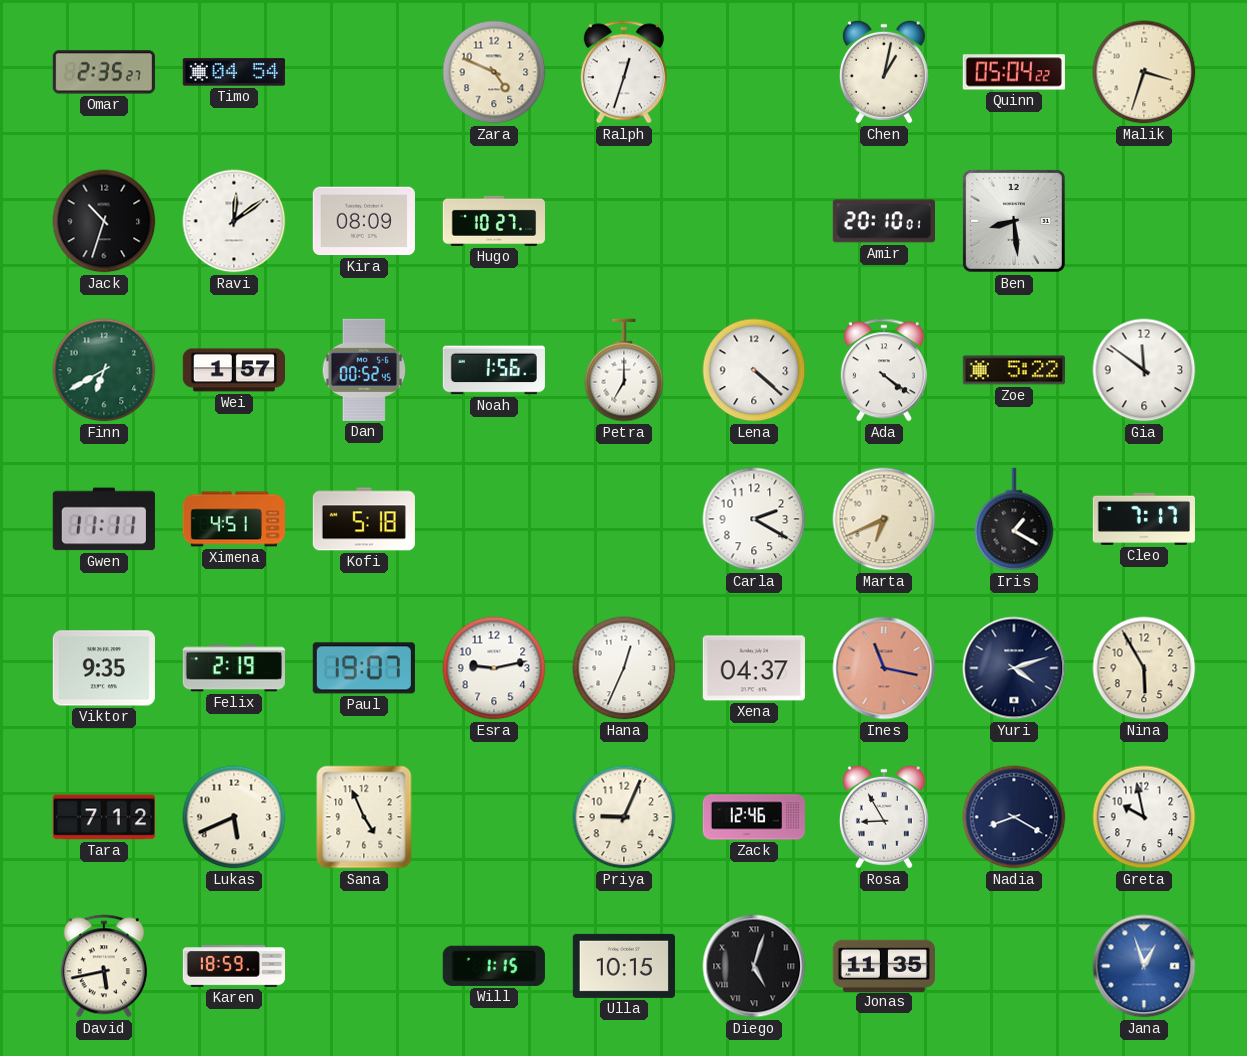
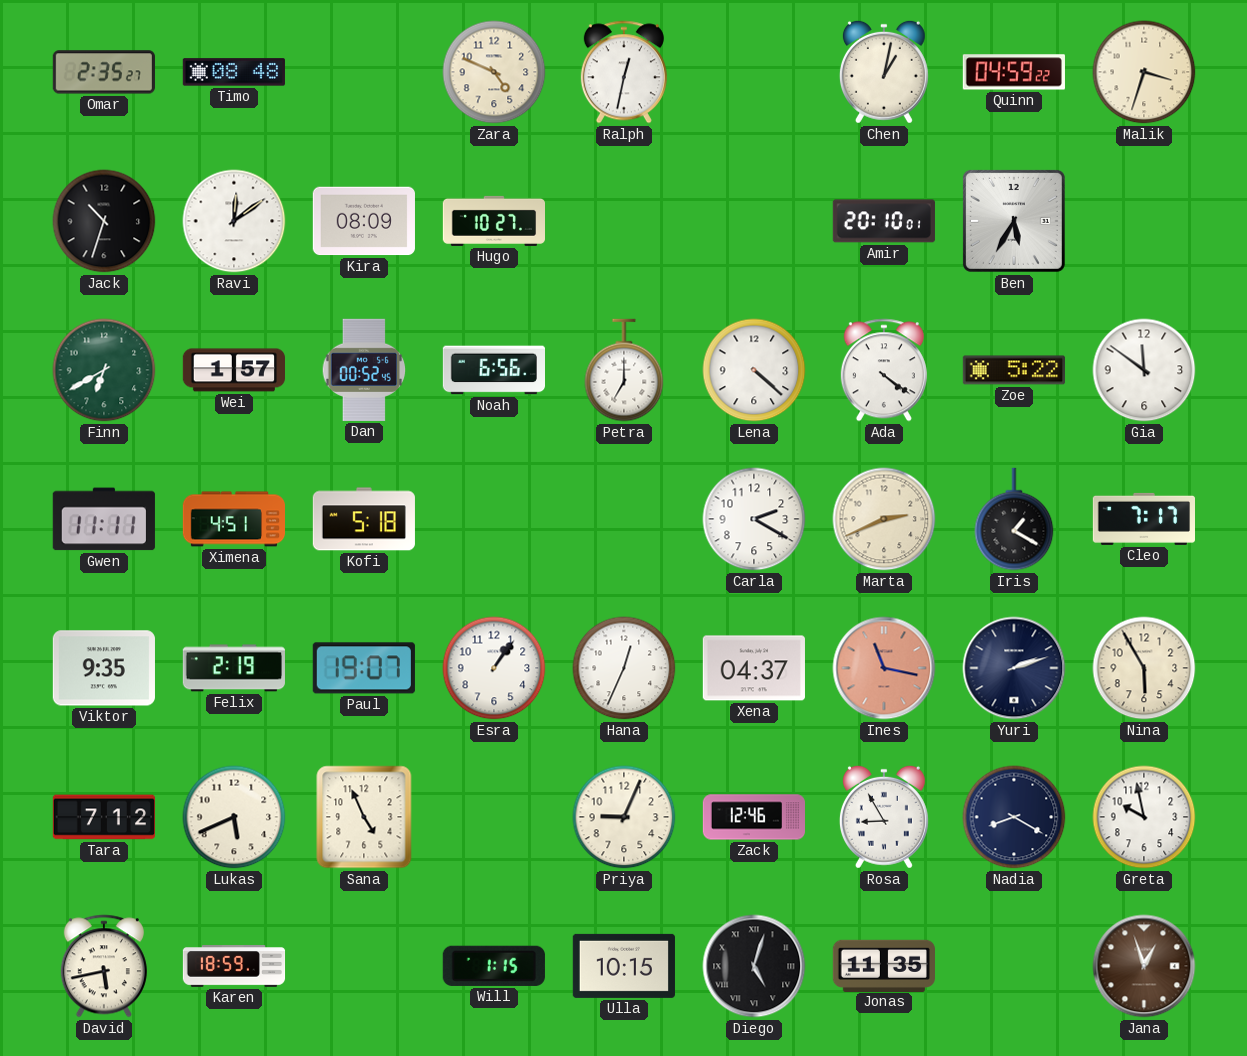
Timo: 04:54 -> 08:48
Ralph: 12:33 -> 12:32
Quinn: 05:04 -> 04:59
Ben: 8:29 -> 5:35
Noah: 1:56 -> 6:56
Marta: 6:41 -> 2:41
Esra: 9:13 -> 1:06
Yuri: 4:12 -> 2:12
Jana dial: blue -> brown
